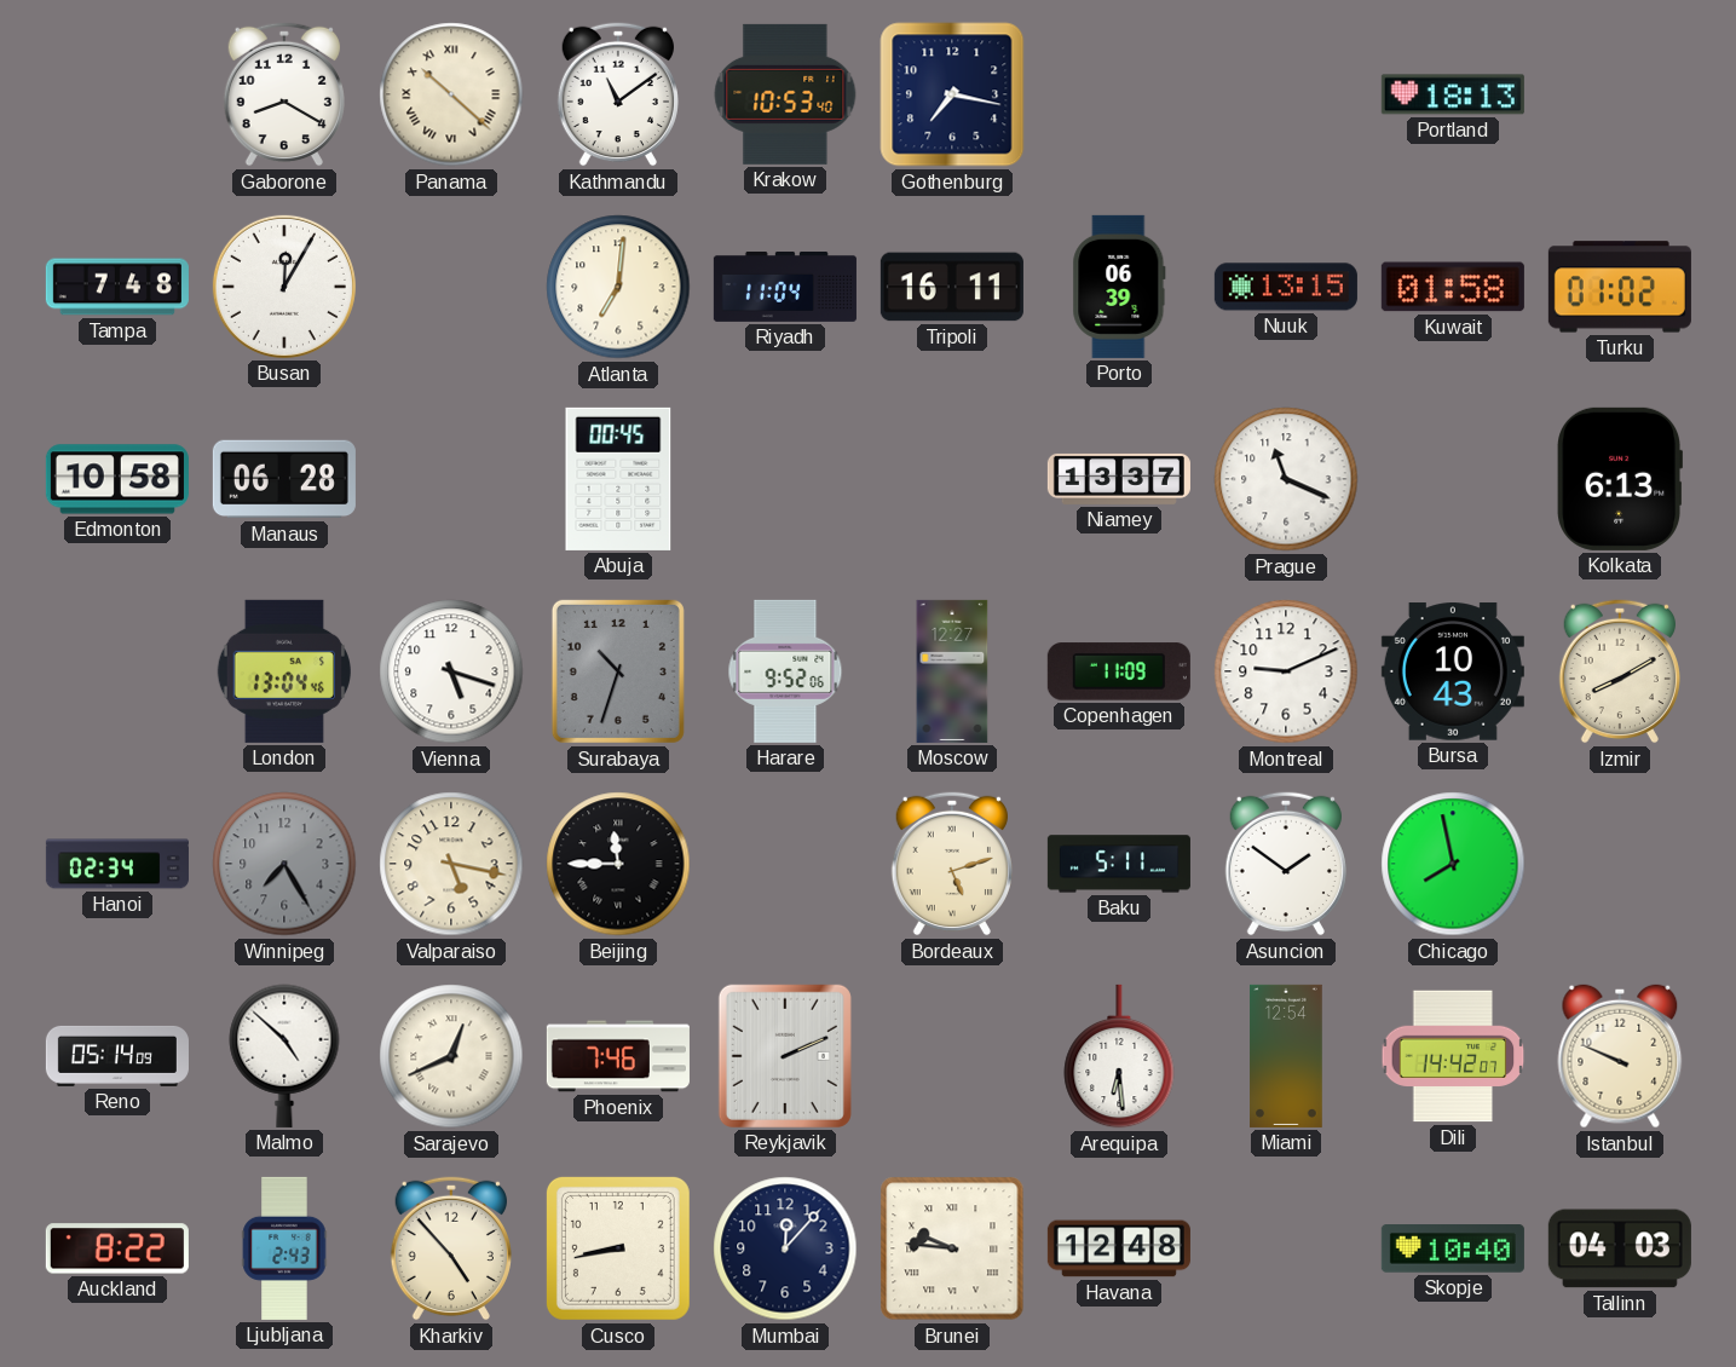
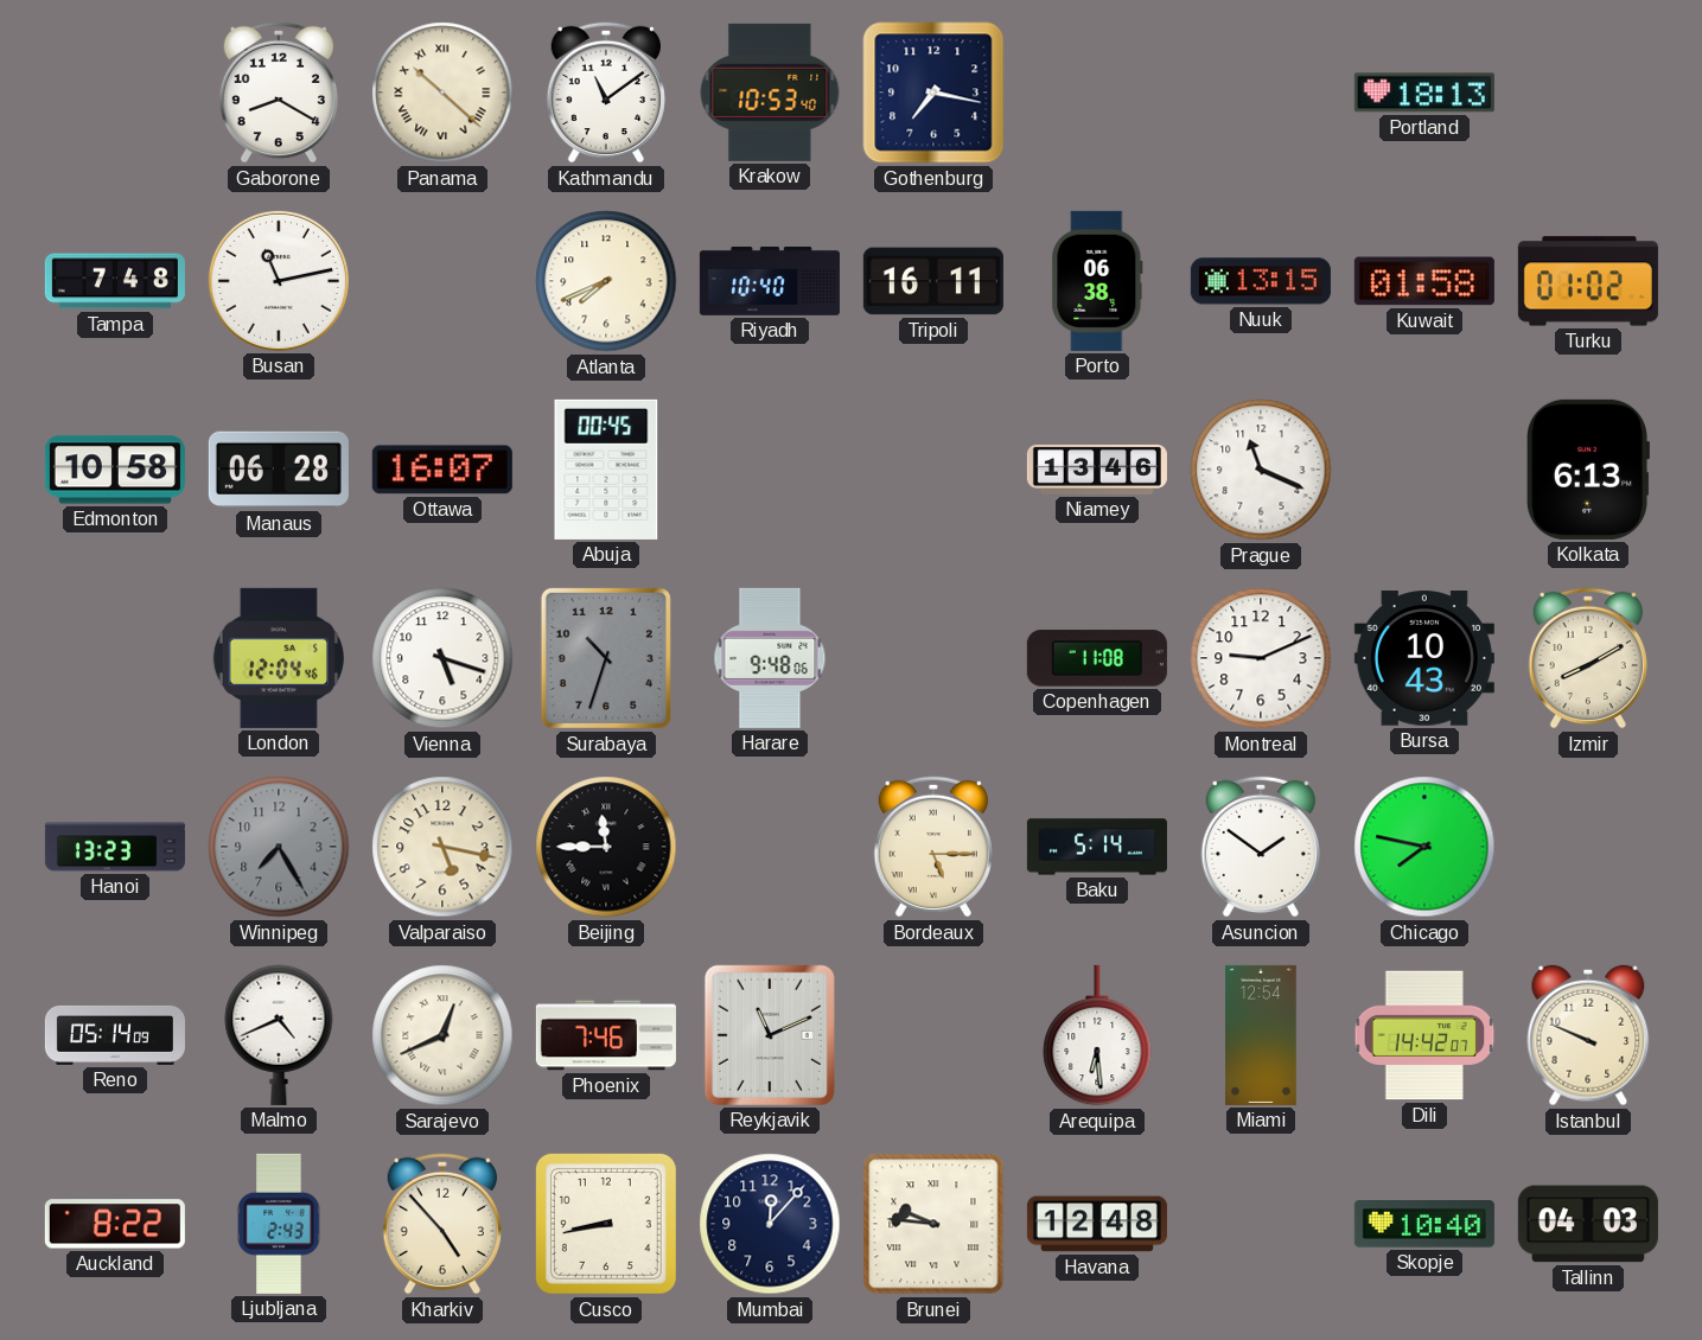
Busan: 12:05 -> 11:13
Atlanta: 7:01 -> 7:41
Riyadh: 11:04 -> 10:40
Porto: 06:39 -> 06:38
Ottawa: none -> 16:07
Niamey: 13:37 -> 13:46
London: 13:04 -> 12:04
Harare: 9:52 -> 9:48
Moscow: 12:27 -> none
Copenhagen: 11:09 -> 11:08
Hanoi: 02:34 -> 13:23
Bordeaux: 5:12 -> 5:15
Baku: 5:11 -> 5:14
Chicago: 7:58 -> 7:47
Malmo: 4:52 -> 4:41
Reykjavik: 2:11 -> 11:11
